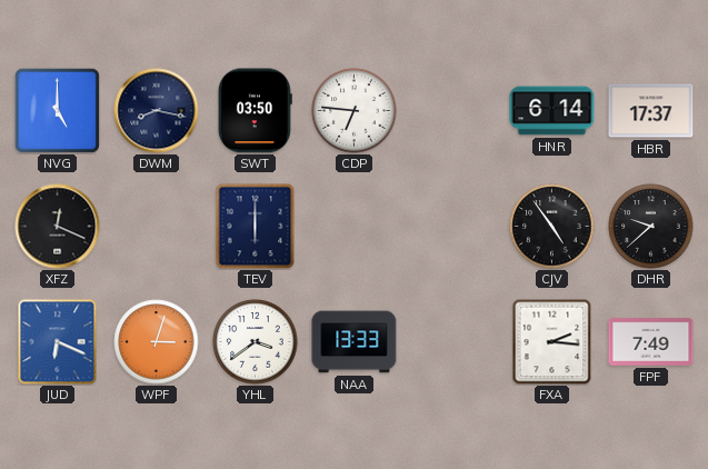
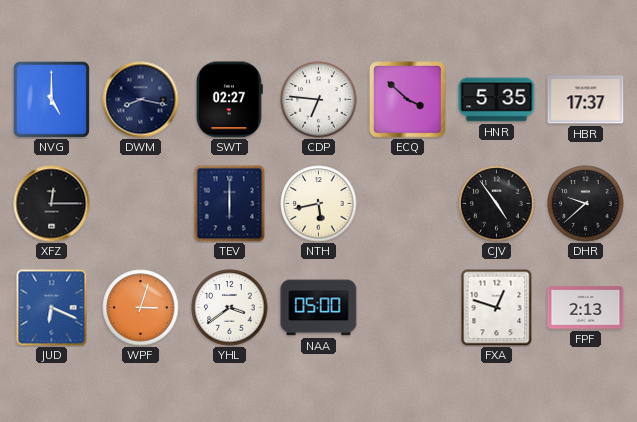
SWT: 03:50 -> 02:27
ECQ: none -> 3:52
HNR: 6:14 -> 5:35
XFZ: 12:19 -> 12:15
NTH: none -> 5:43
NAA: 13:33 -> 05:00
FXA: 2:16 -> 12:48
FPF: 7:49 -> 2:13
